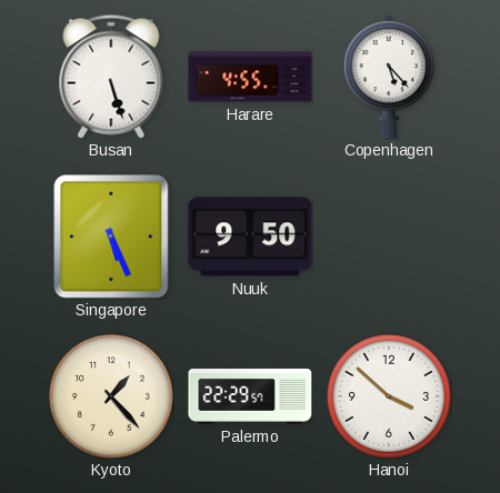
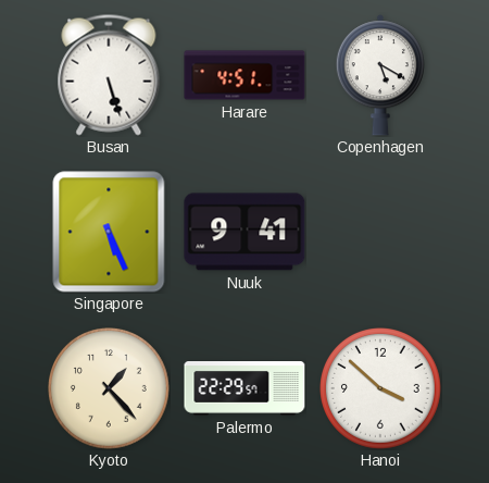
Harare: 4:55 -> 4:51
Copenhagen: 5:23 -> 5:20
Nuuk: 9:50 -> 9:41
